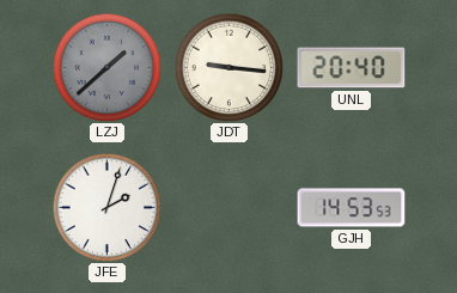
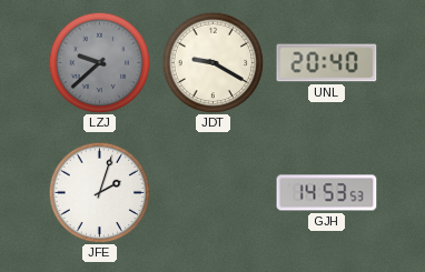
LZJ: 1:38 -> 9:38
JDT: 9:16 -> 9:20
